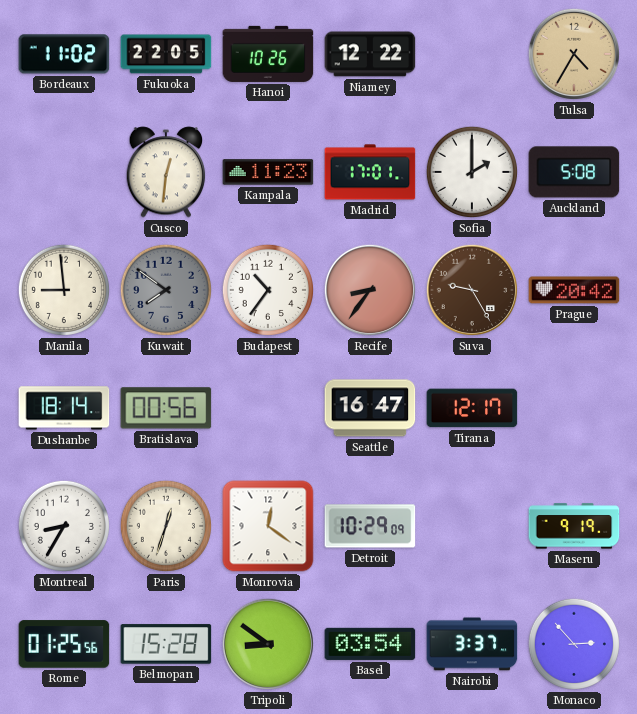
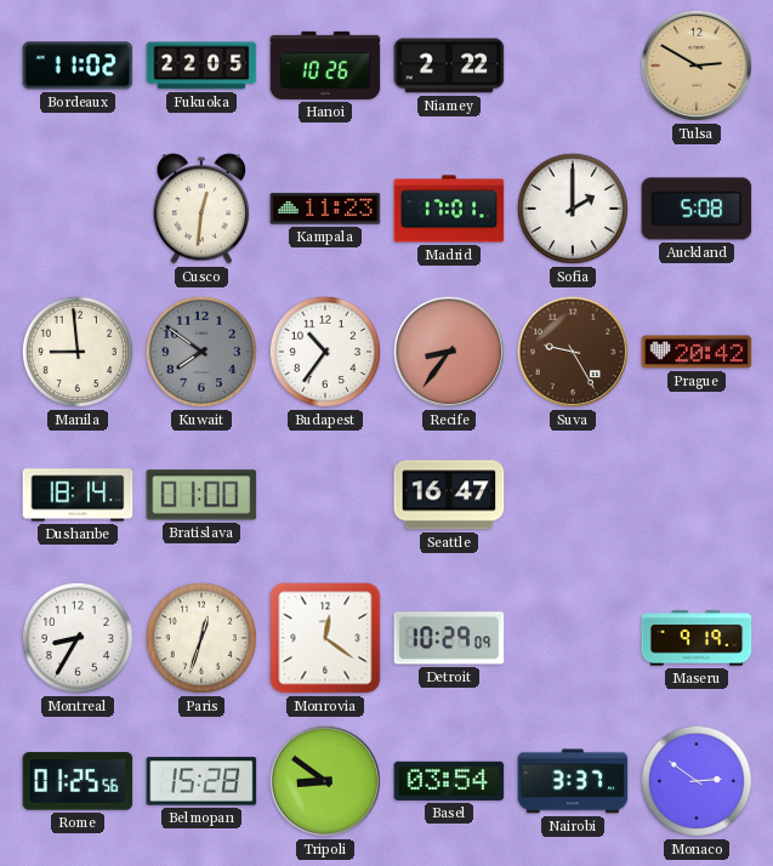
Niamey: 12:22 -> 2:22
Tulsa: 4:35 -> 2:50
Bratislava: 00:56 -> 01:00
Tirana: 12:17 -> none
Monaco: 2:53 -> 2:51
